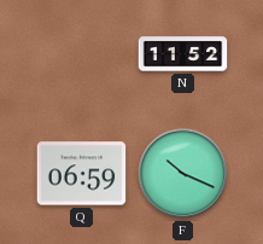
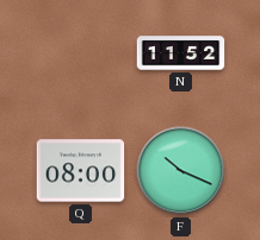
Q: 06:59 -> 08:00
